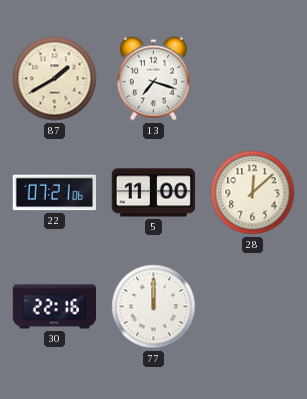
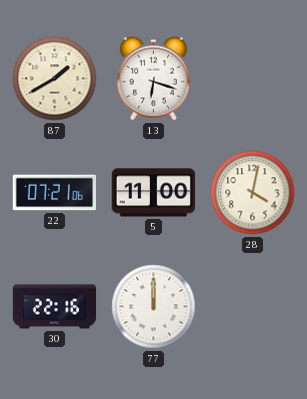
13: 7:18 -> 6:18
28: 12:08 -> 4:02
